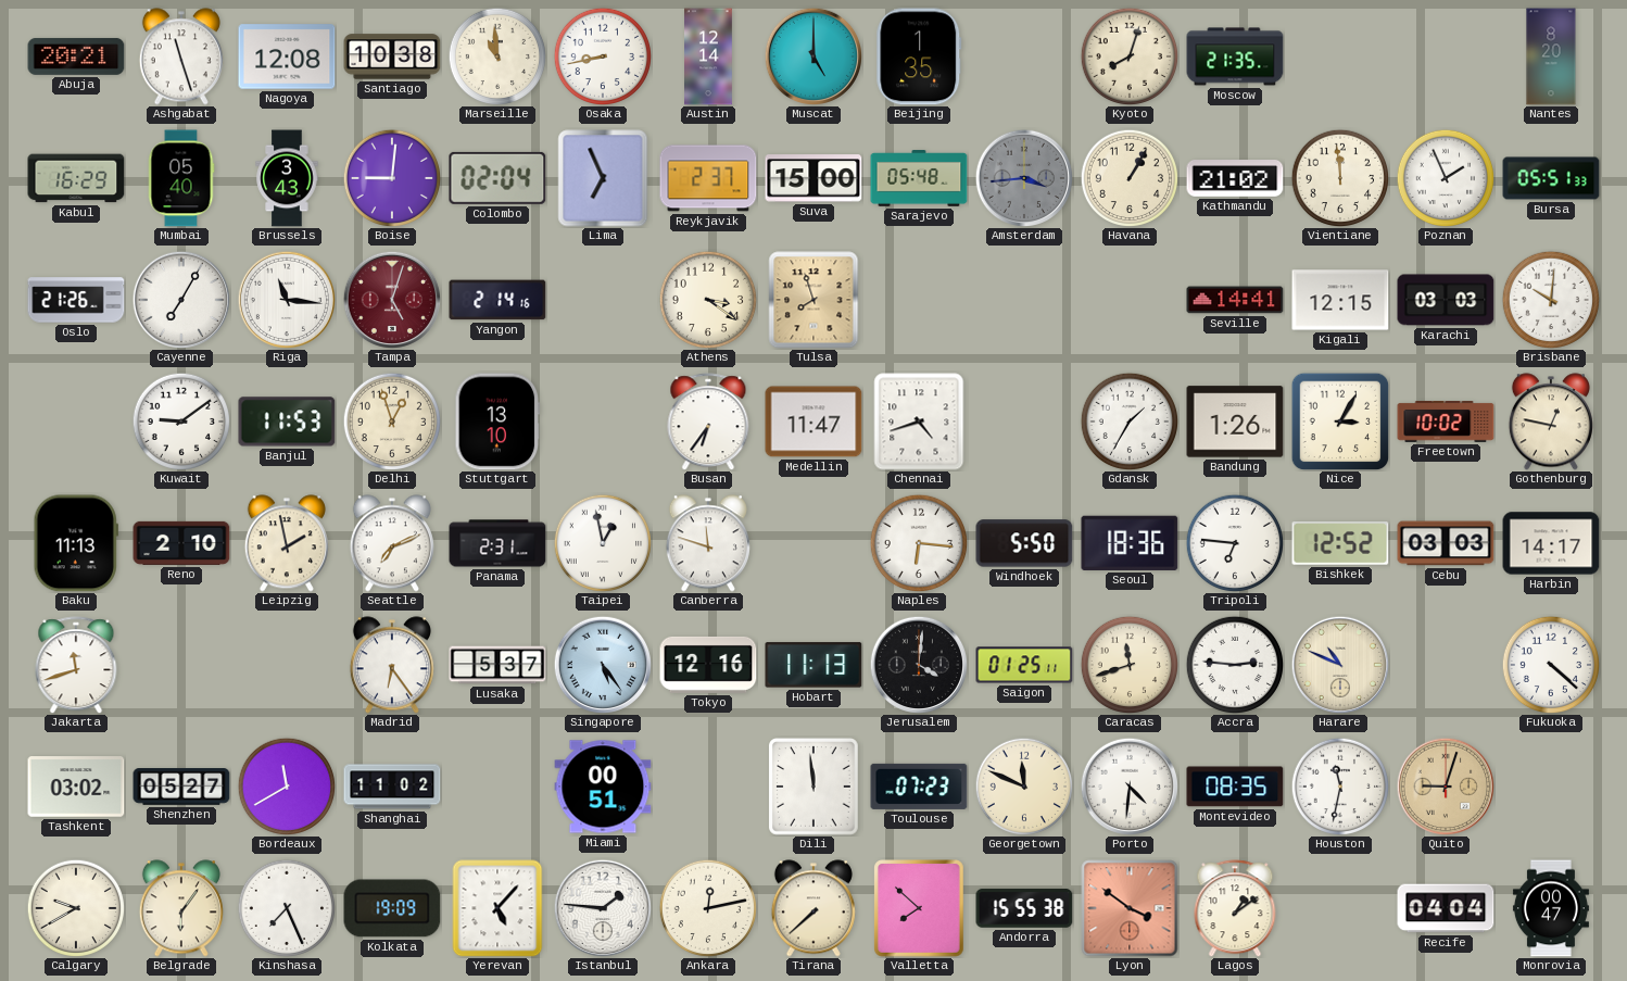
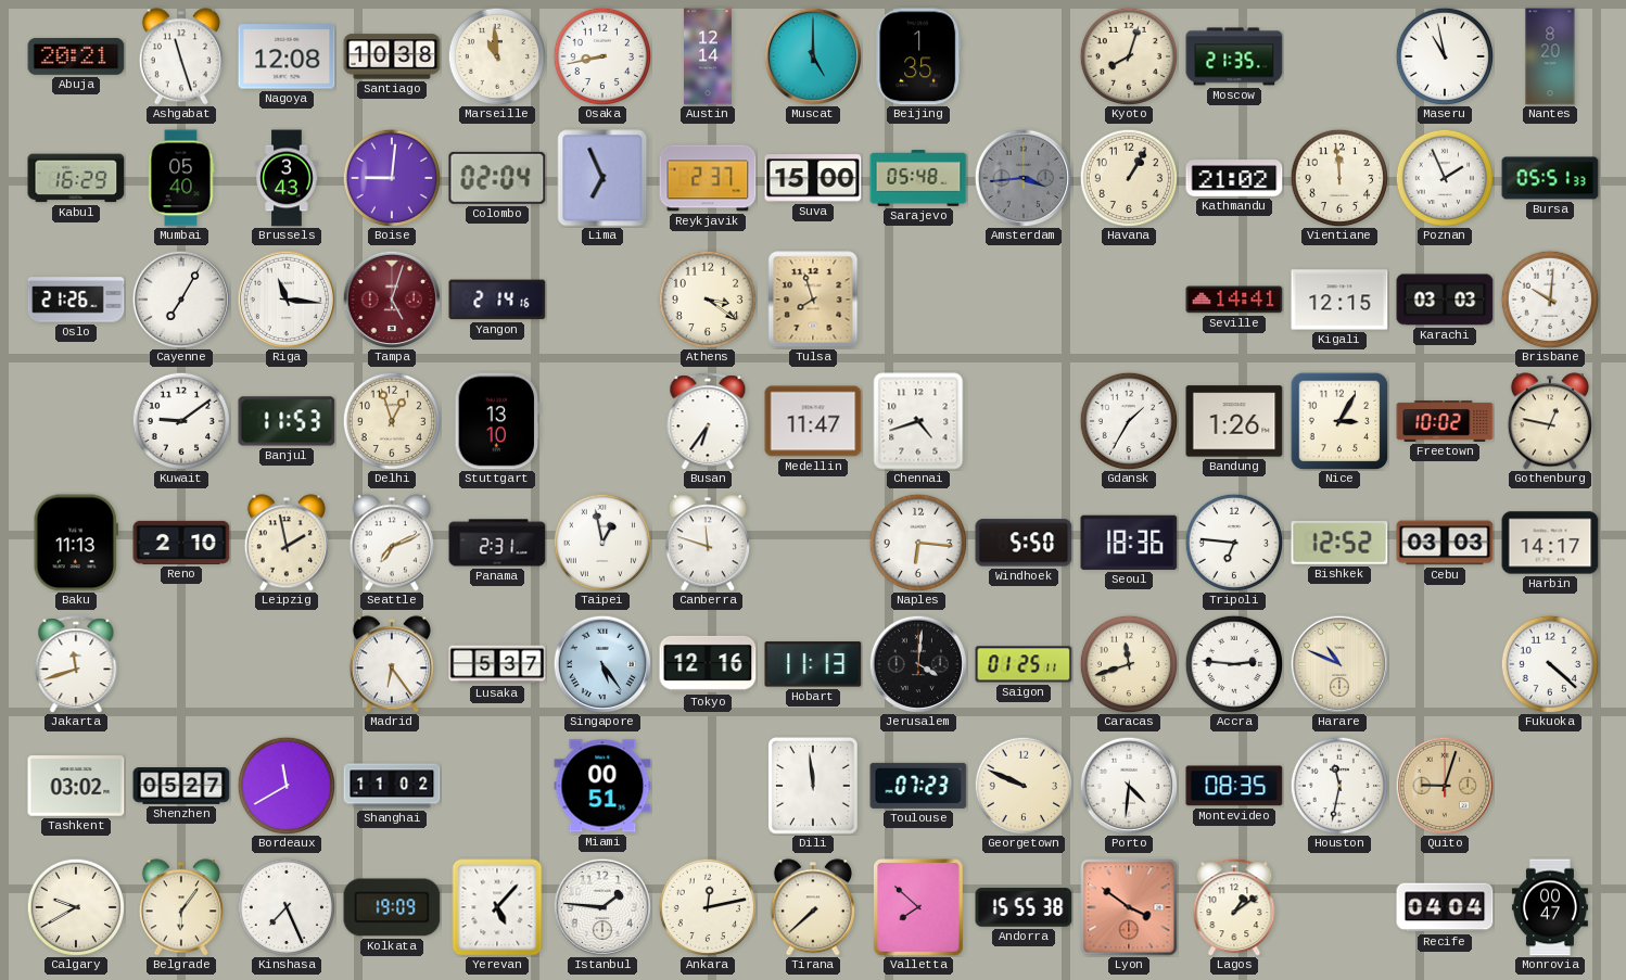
Maseru: none -> 10:58
Georgetown: 11:49 -> 9:49
